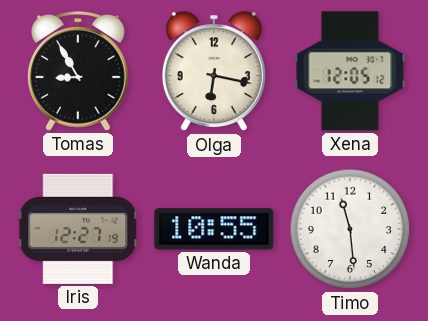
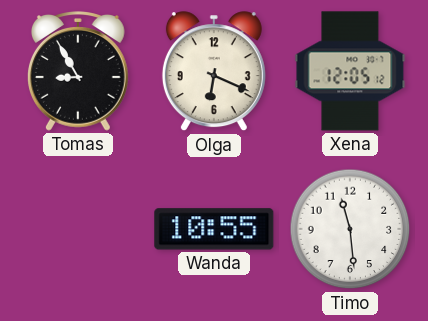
Olga: 6:17 -> 6:19
Iris: 12:27 -> none
